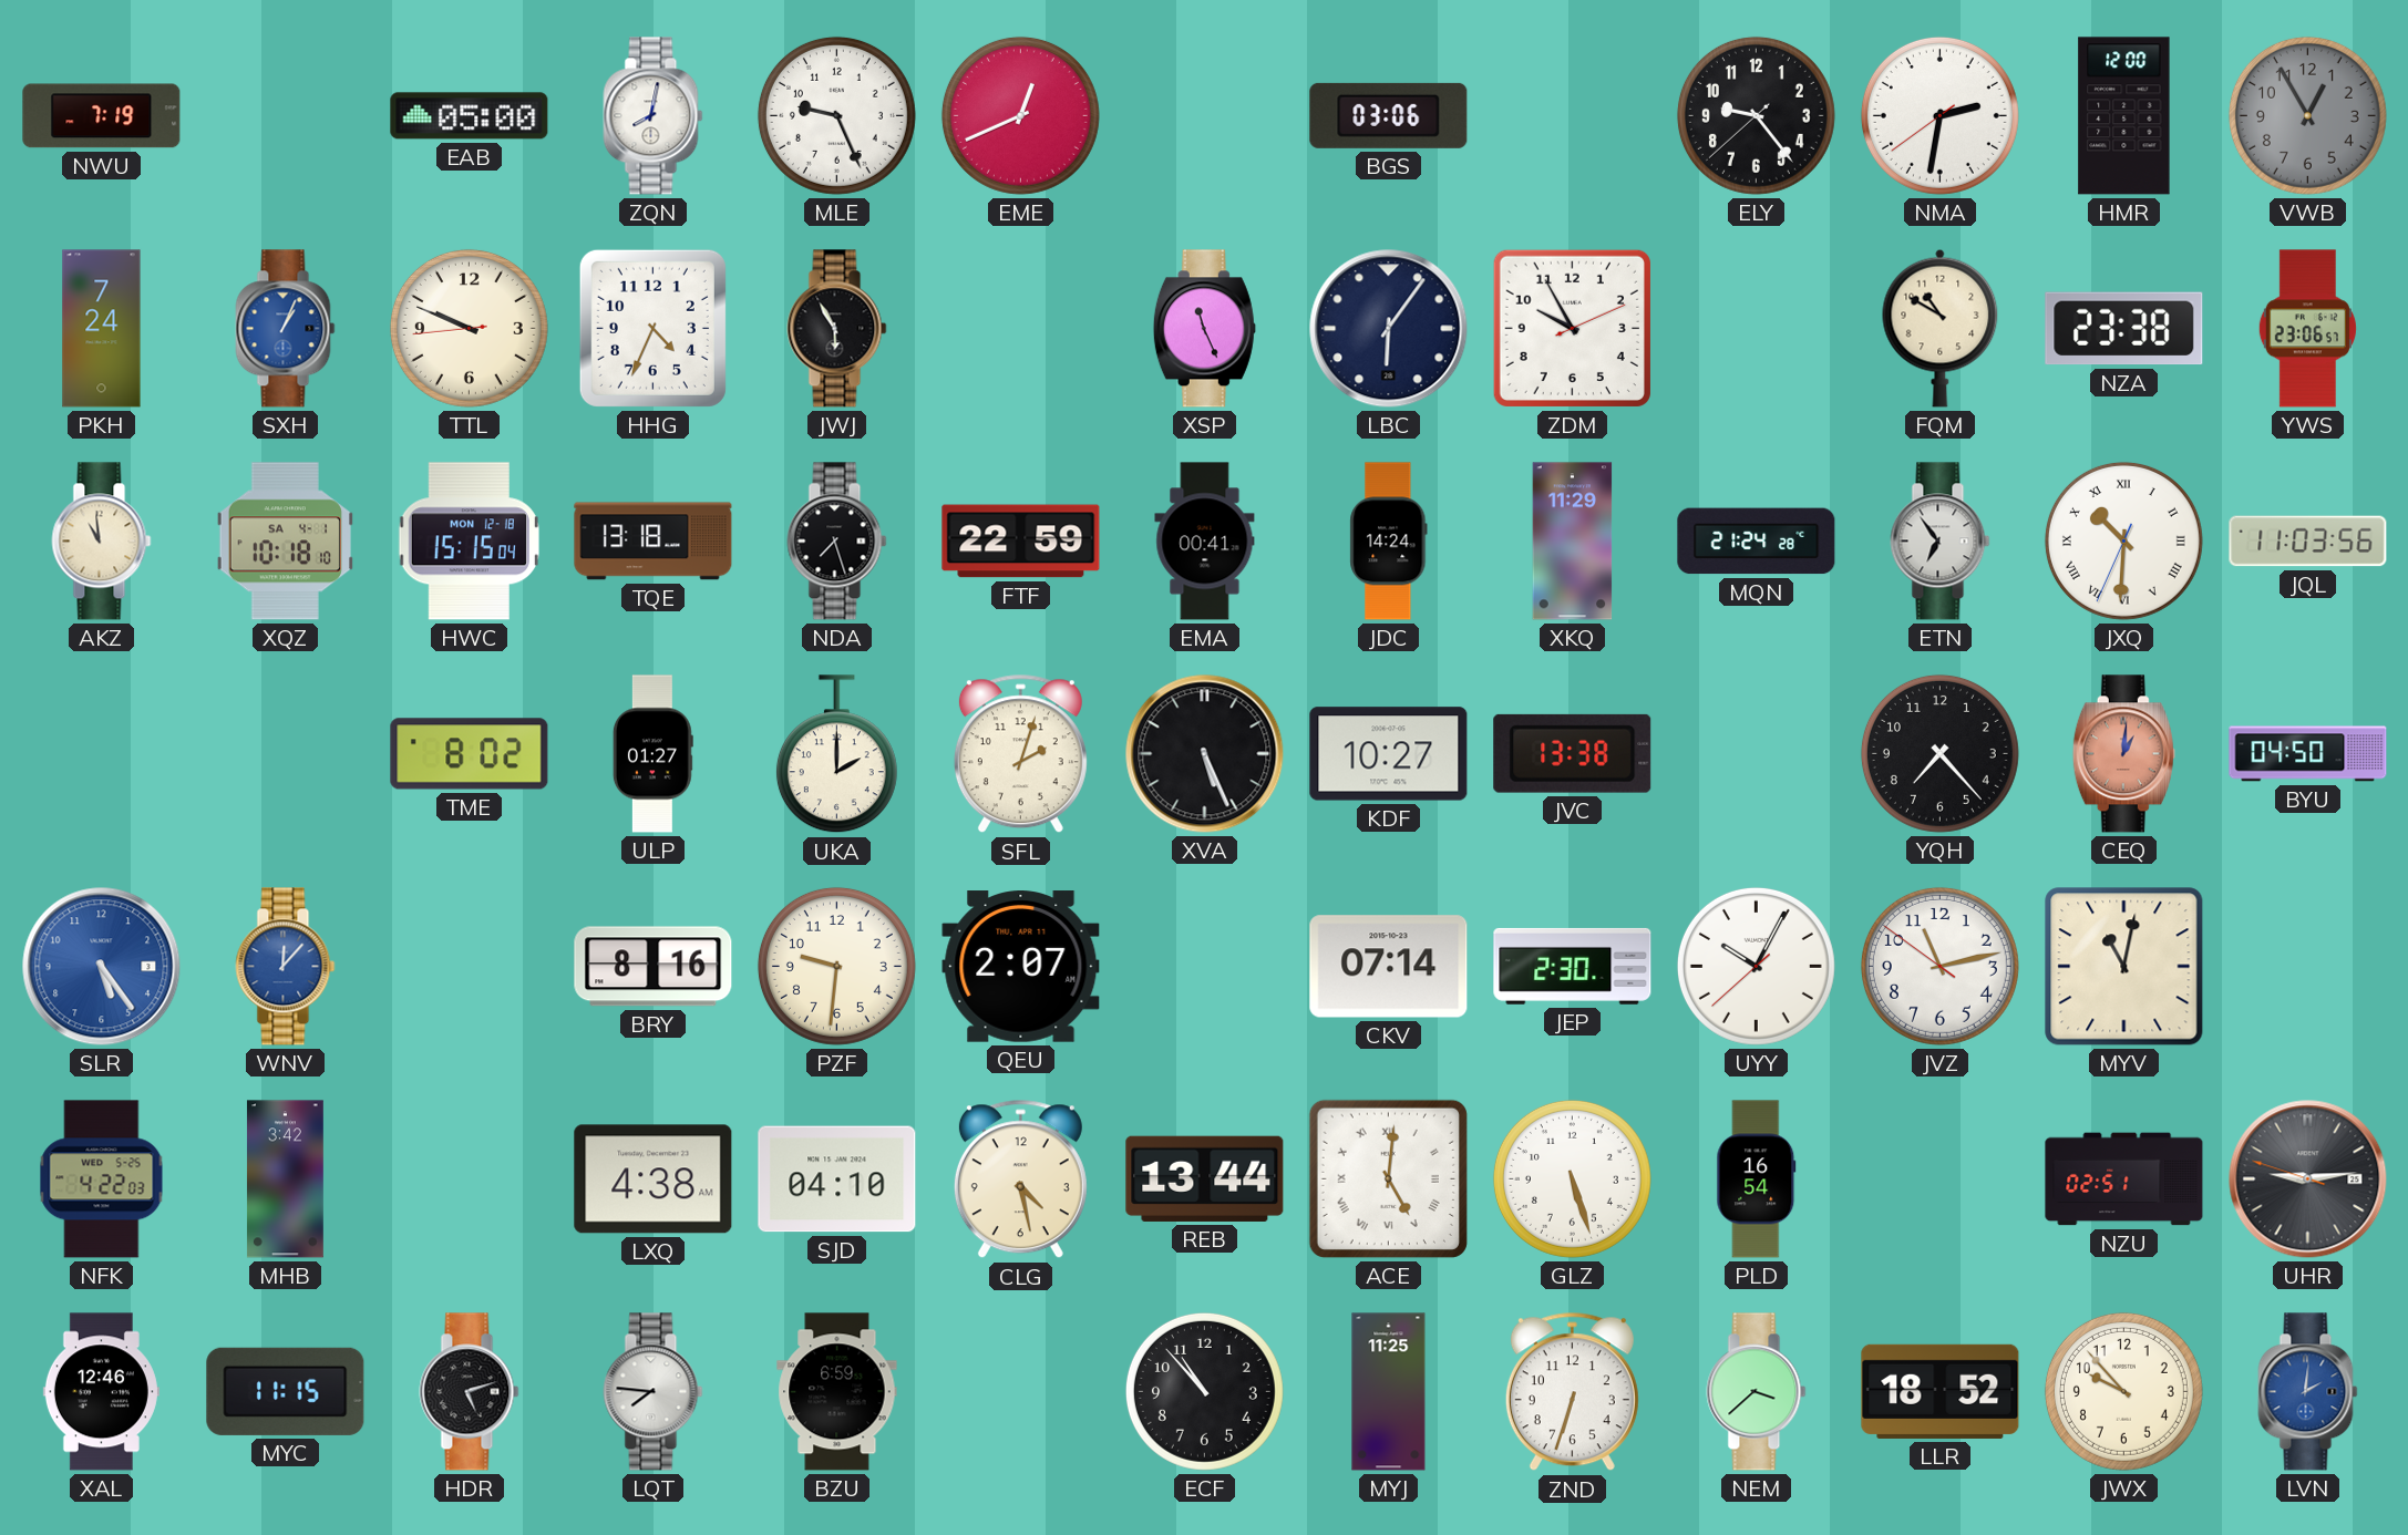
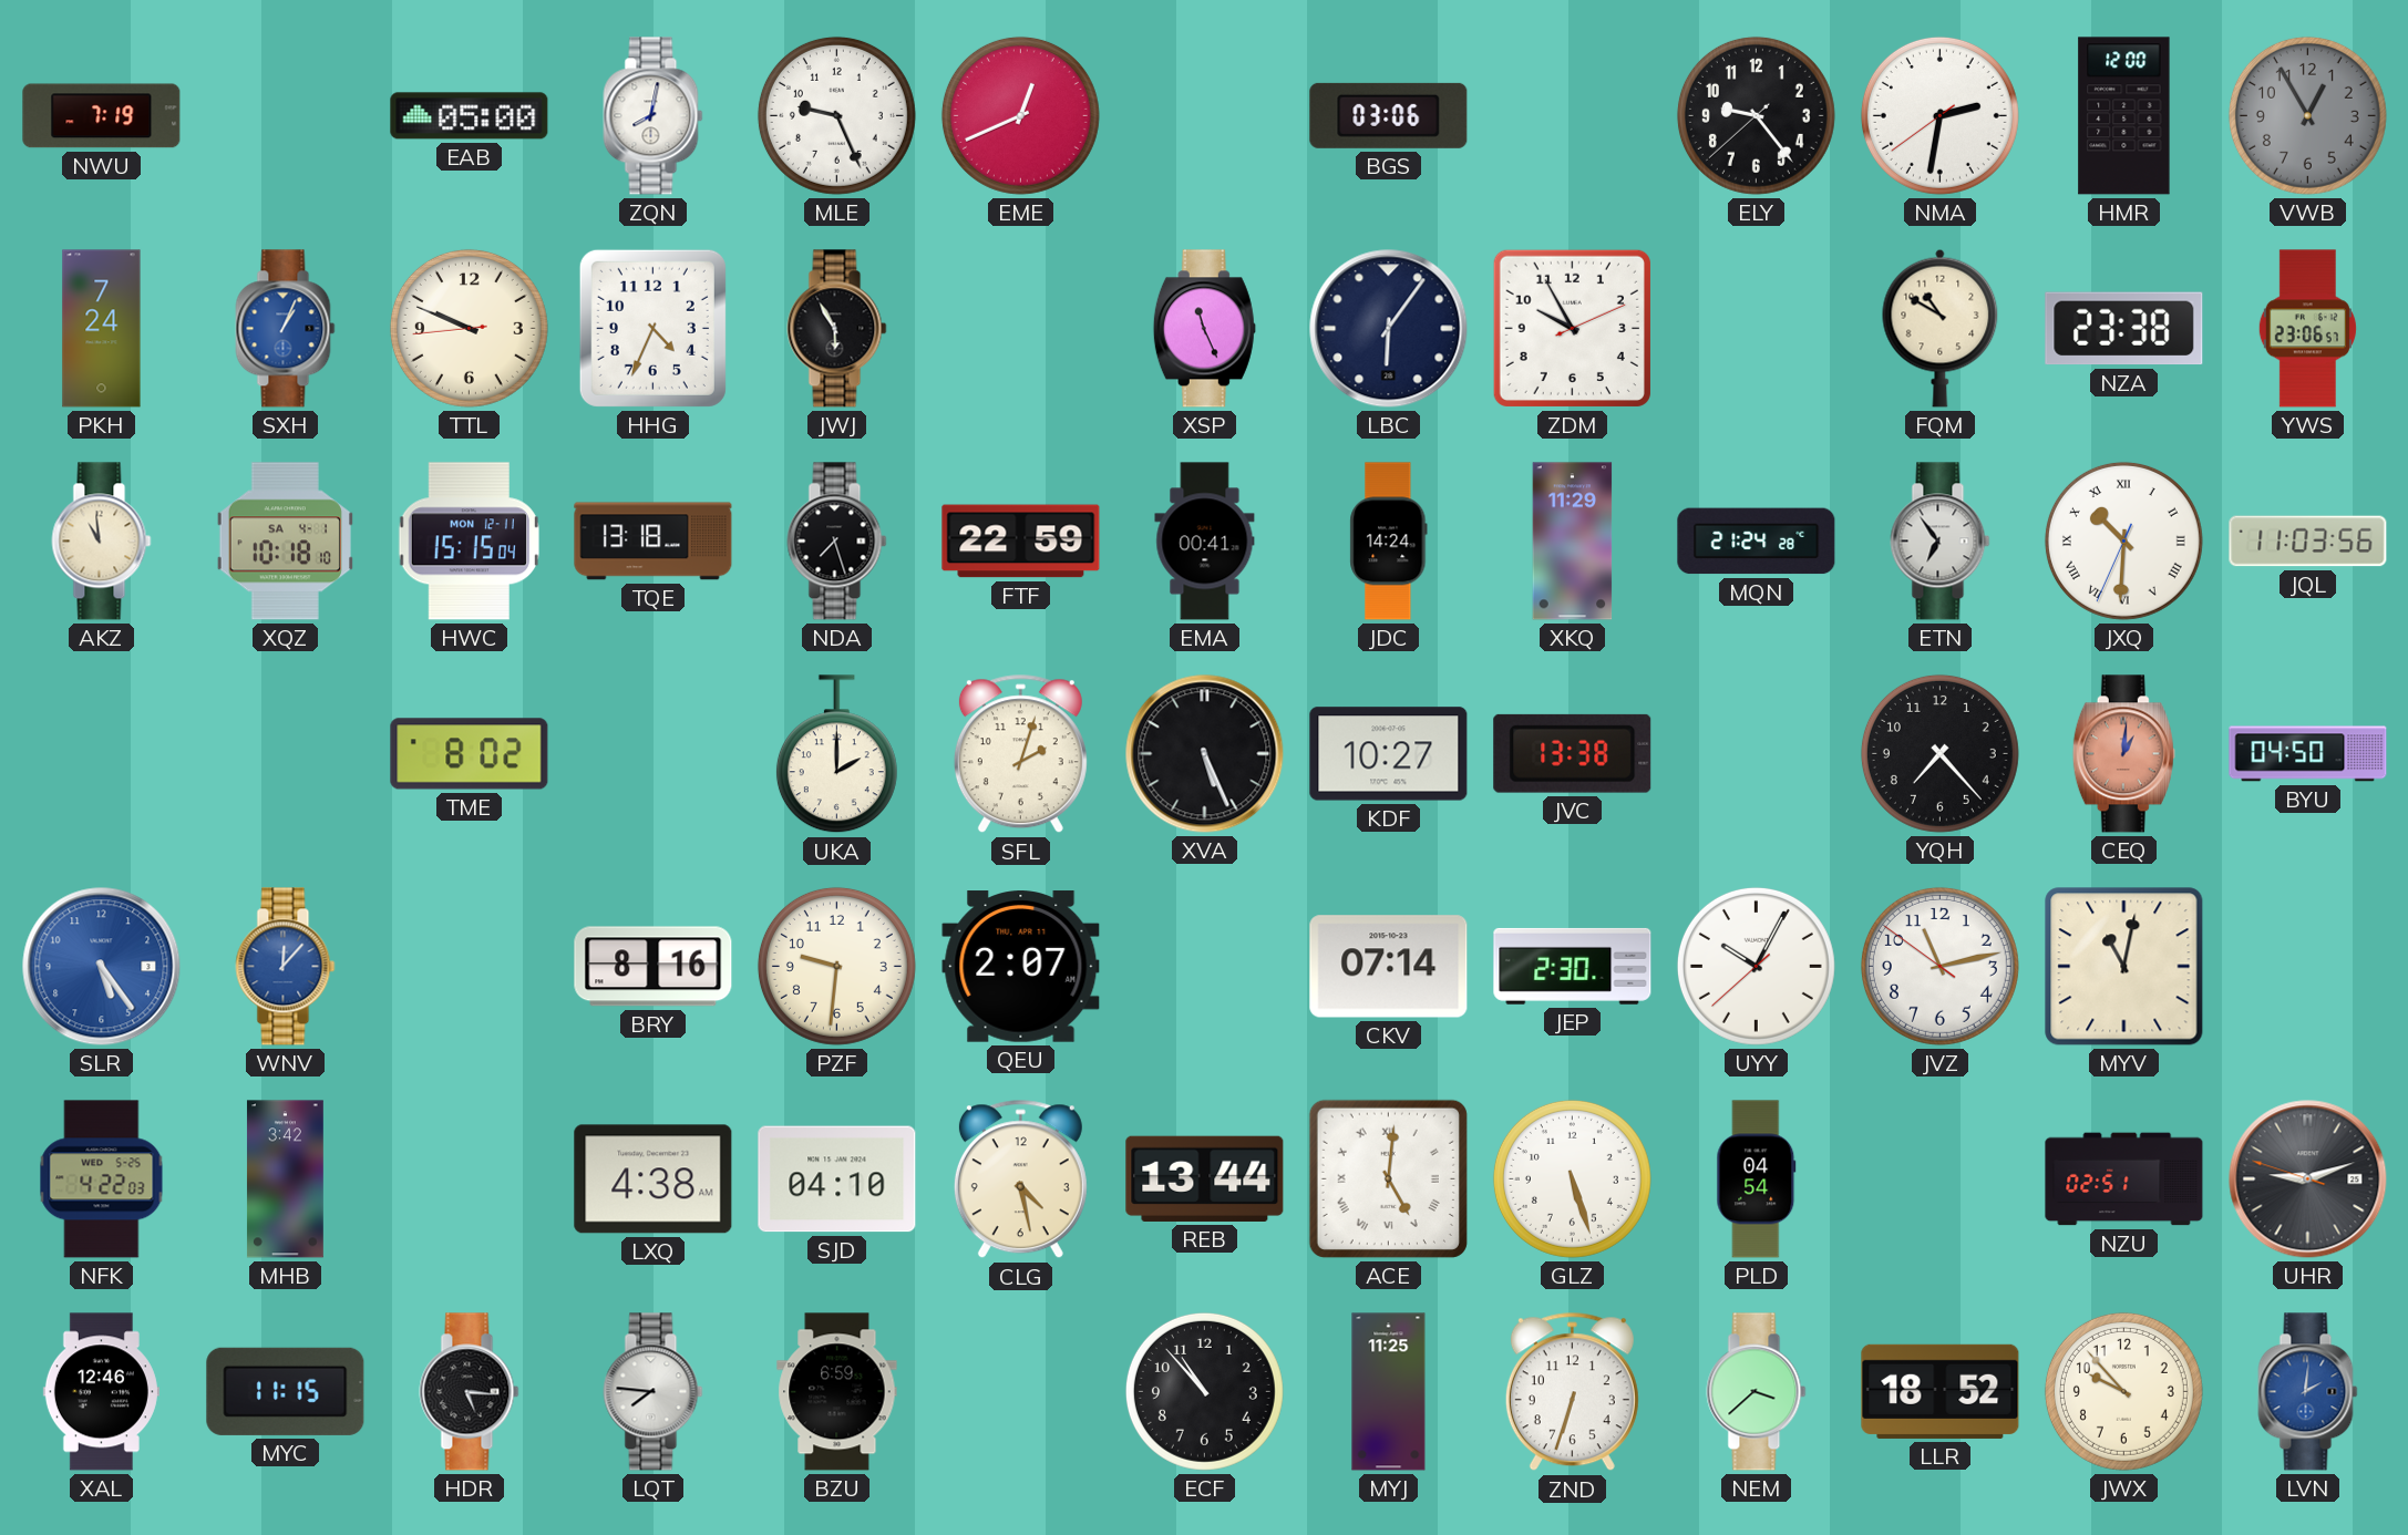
HWC date: MON 12-18 -> MON 12-11
ULP: 01:27 -> none
PLD: 16:54 -> 04:54
UHR: 9:13 -> 9:11
HDR: 5:12 -> 5:16
